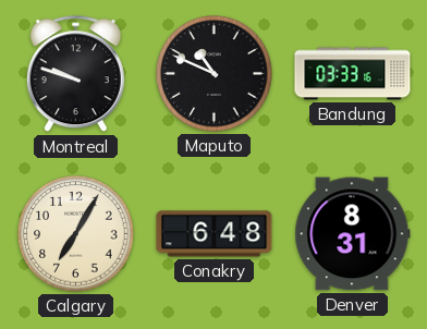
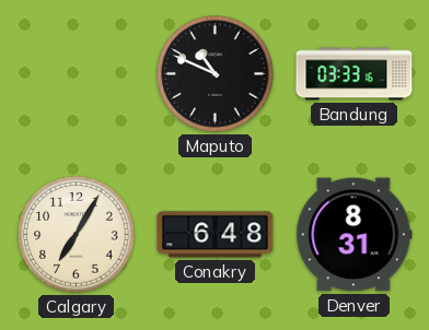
Montreal: 9:48 -> none
